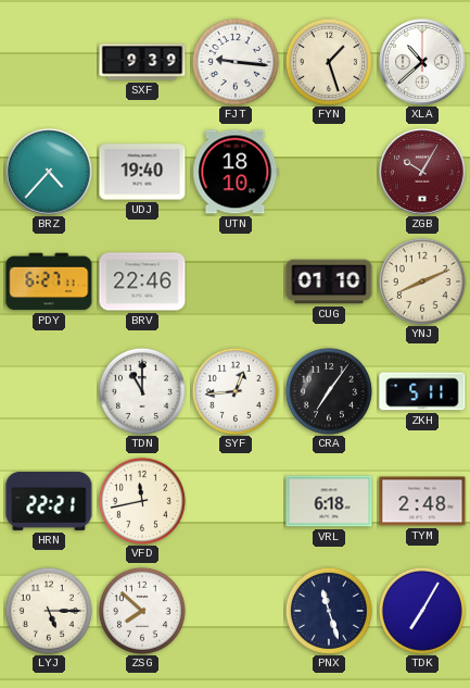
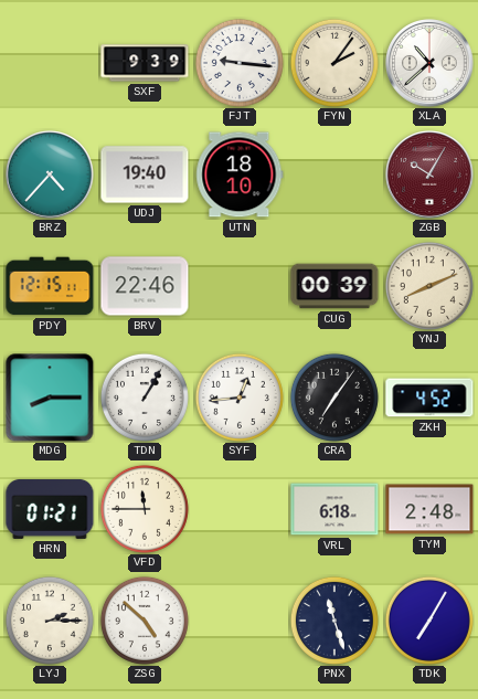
FYN: 1:27 -> 2:06
PDY: 6:27 -> 12:15
CUG: 01:10 -> 00:39
MDG: none -> 8:15
TDN: 11:00 -> 1:05
ZKH: 5:11 -> 4:52
HRN: 22:21 -> 01:21
VFD: 11:43 -> 11:45
LYJ: 5:15 -> 2:15
ZSG: 7:52 -> 4:52
